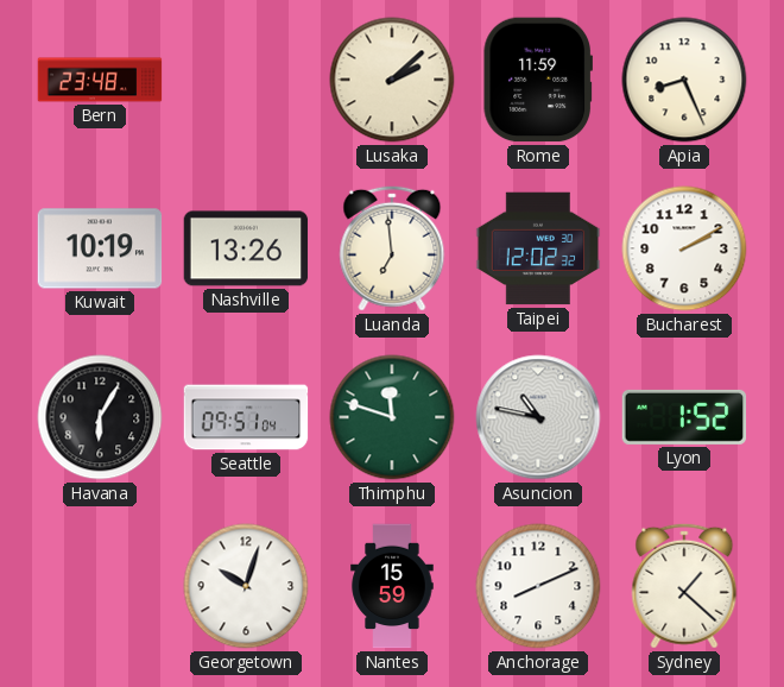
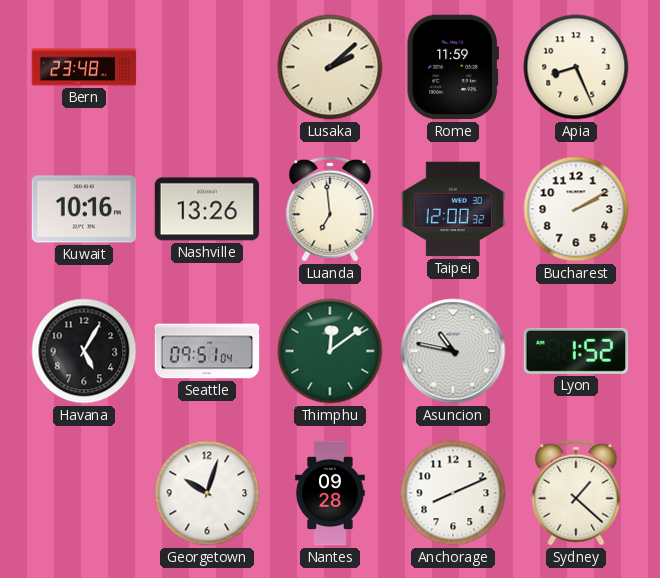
Kuwait: 10:19 -> 10:16
Taipei: 12:02 -> 12:00
Havana: 6:05 -> 5:05
Thimphu: 11:48 -> 12:09
Nantes: 15:59 -> 09:28
